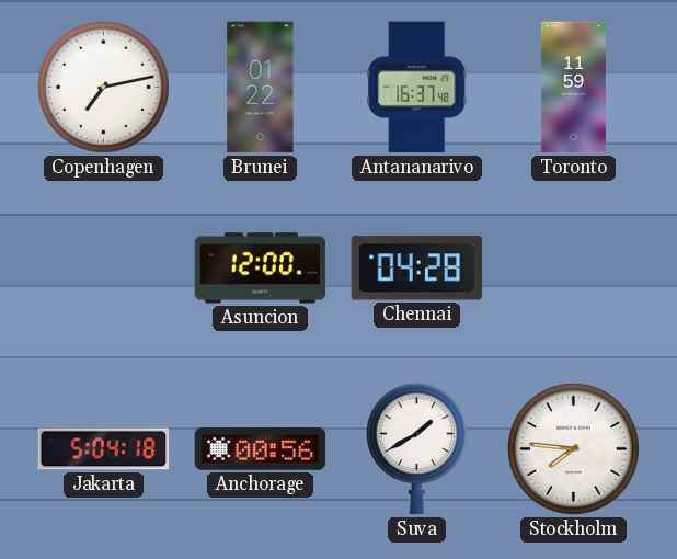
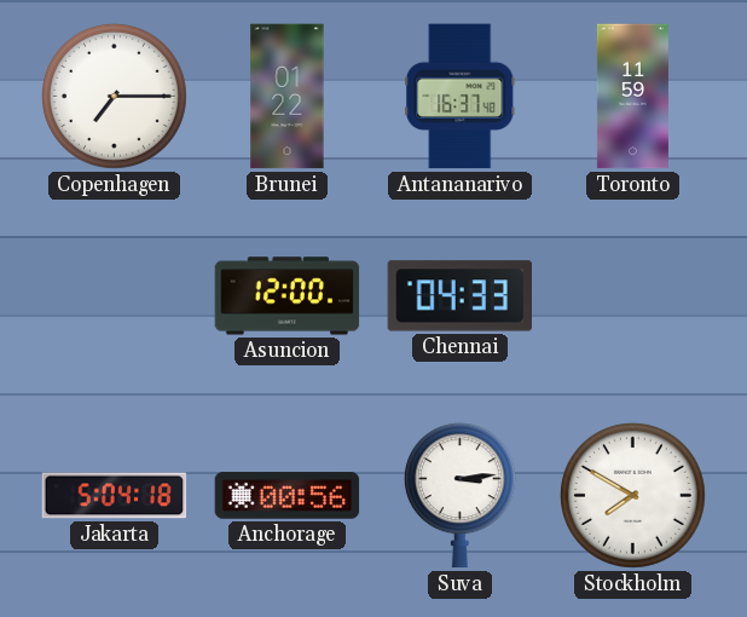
Copenhagen: 7:13 -> 7:15
Chennai: 04:28 -> 04:33
Suva: 1:40 -> 3:14
Stockholm: 7:46 -> 7:50
